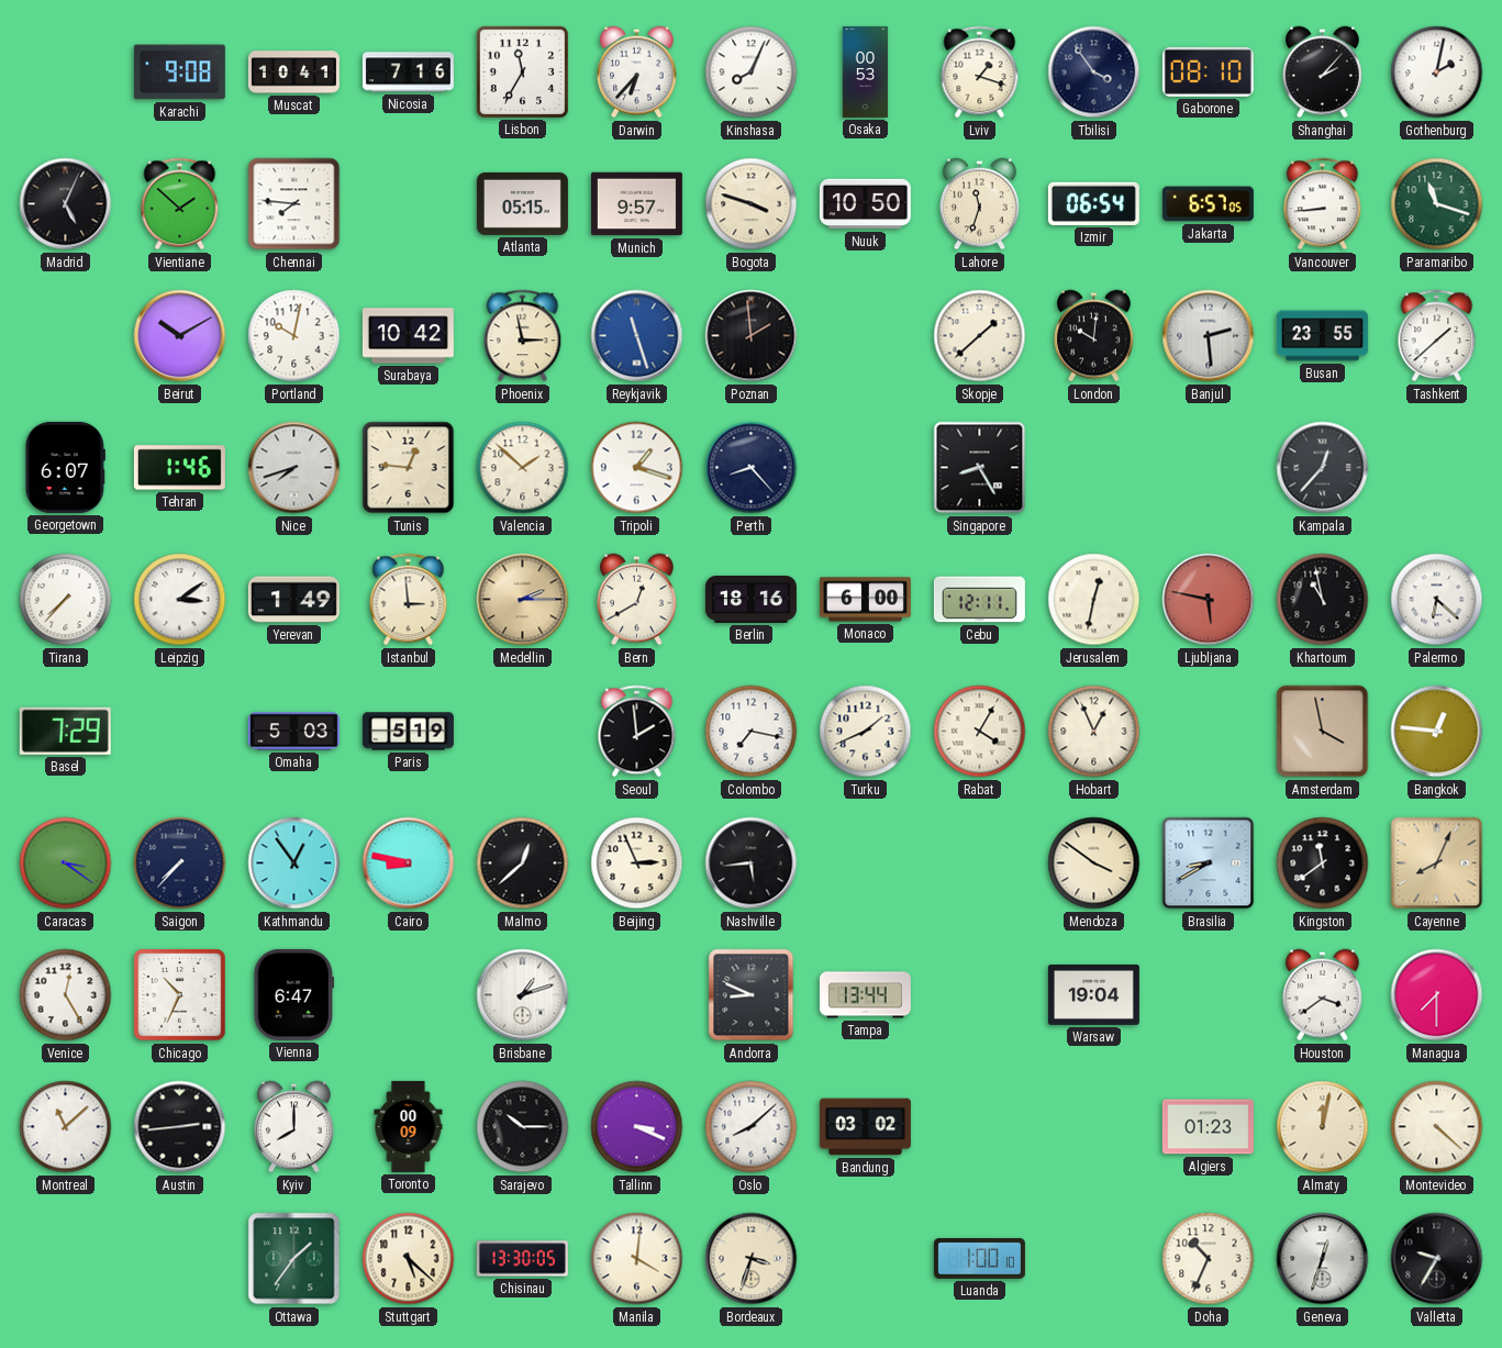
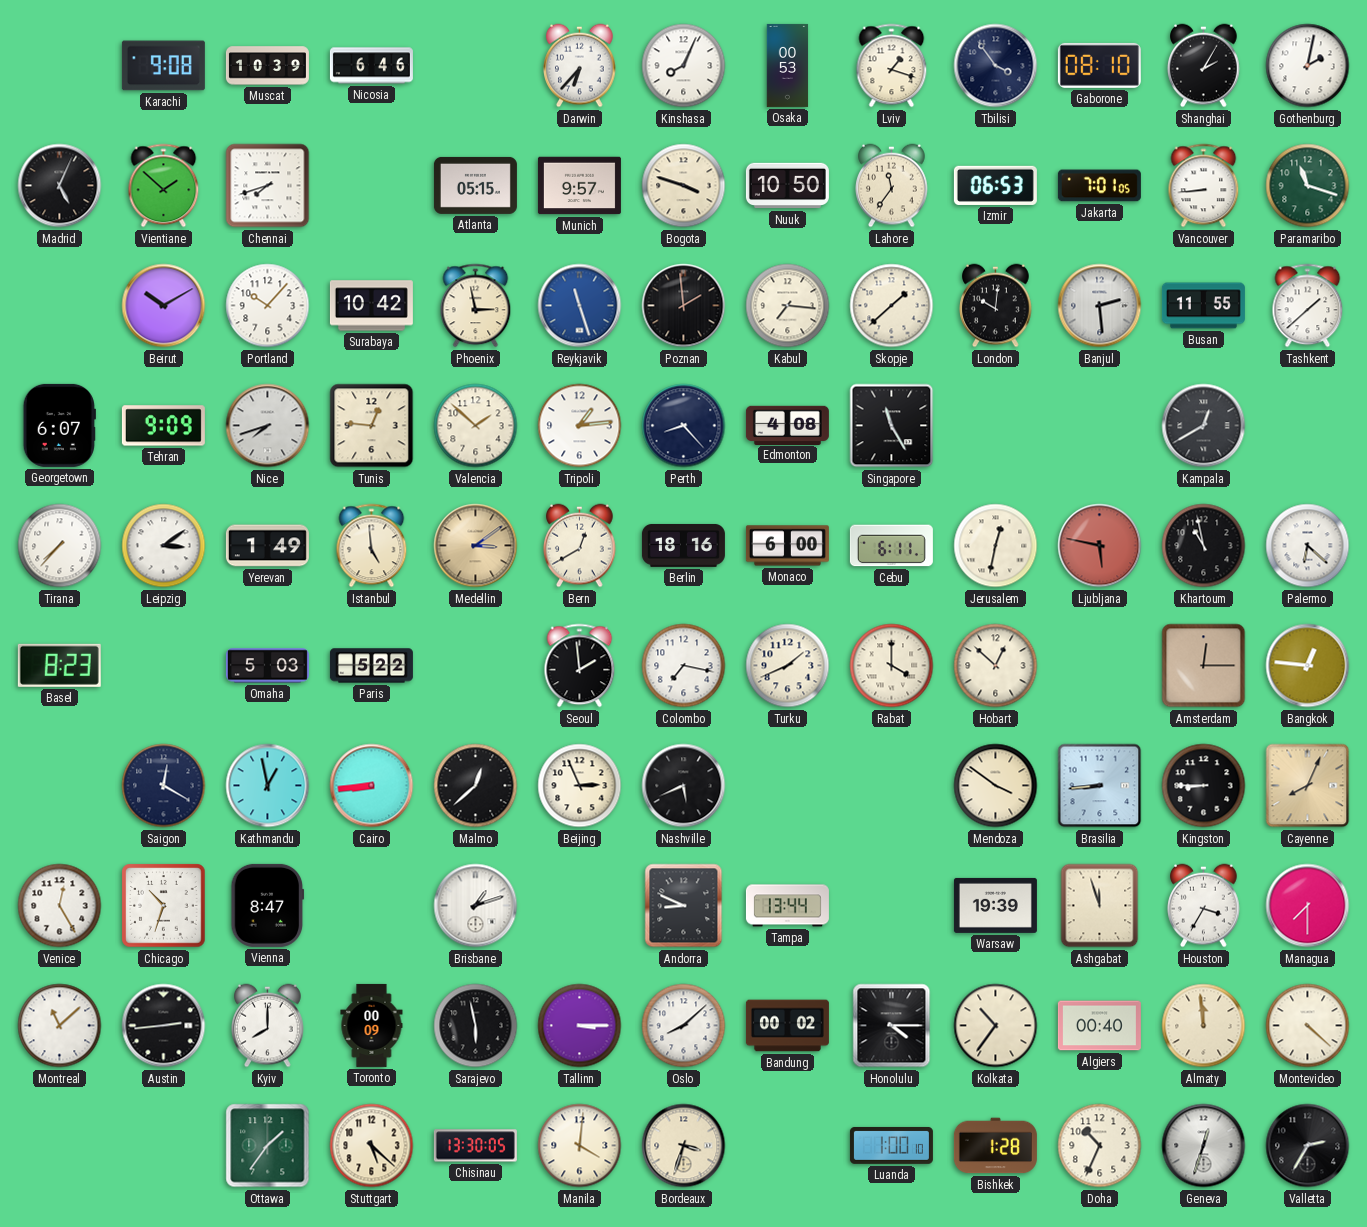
Muscat: 10:41 -> 10:39
Nicosia: 7:16 -> 6:46
Lisbon: 11:35 -> none
Shanghai: 2:07 -> 2:05
Chennai: 7:46 -> 7:42
Lahore: 11:33 -> 11:36
Izmir: 06:54 -> 06:53
Jakarta: 6:57 -> 7:01
Portland: 10:02 -> 10:07
Kabul: none -> 7:16
Busan: 23:55 -> 11:55
Tehran: 1:46 -> 9:09
Tripoli: 1:18 -> 1:14
Edmonton: none -> 4:08
Singapore: 8:25 -> 11:25
Kampala: 12:37 -> 12:40
Istanbul: 2:59 -> 4:59
Medellin: 2:15 -> 3:09
Cebu: 12:11 -> 6:11
Basel: 7:29 -> 8:23
Paris: 5:19 -> 5:22
Rabat: 4:05 -> 4:00
Hobart: 12:56 -> 12:52
Amsterdam: 3:58 -> 12:15
Caracas: 3:21 -> none
Saigon: 7:37 -> 12:20
Kathmandu: 12:54 -> 12:58
Cairo: 8:47 -> 8:44
Nashville: 5:44 -> 5:41
Brasilia: 8:40 -> 8:44
Kingston: 11:39 -> 8:45
Chicago: 10:34 -> 10:33
Vienna: 6:47 -> 8:47
Warsaw: 19:04 -> 19:39
Ashgabat: none -> 11:57
Houston: 3:39 -> 3:35
Sarajevo: 10:15 -> 5:58
Tallinn: 3:19 -> 3:15
Bandung: 03:02 -> 00:02
Honolulu: none -> 4:15
Kolkata: none -> 10:36
Algiers: 01:23 -> 00:40
Almaty: 12:02 -> 11:59
Bishkek: none -> 1:28
Valletta: 9:35 -> 2:35
